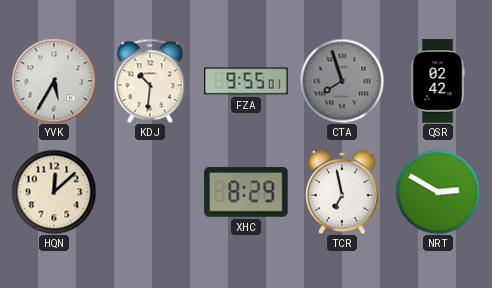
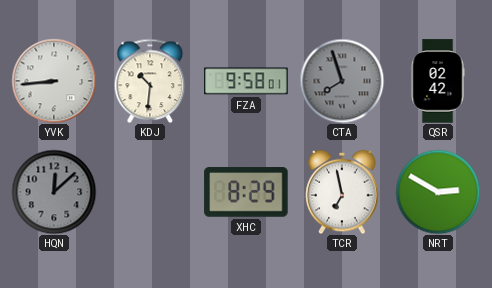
YVK: 5:35 -> 8:44
FZA: 9:55 -> 9:58
HQN dial: cream -> grey
